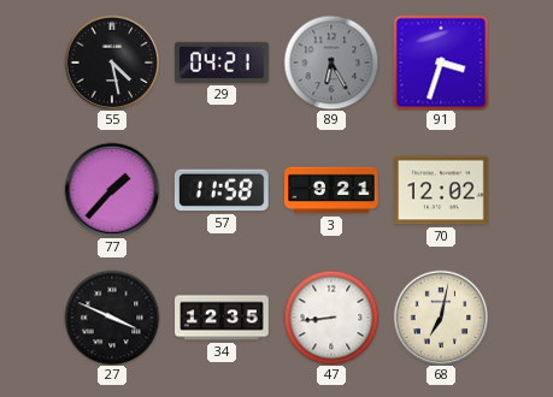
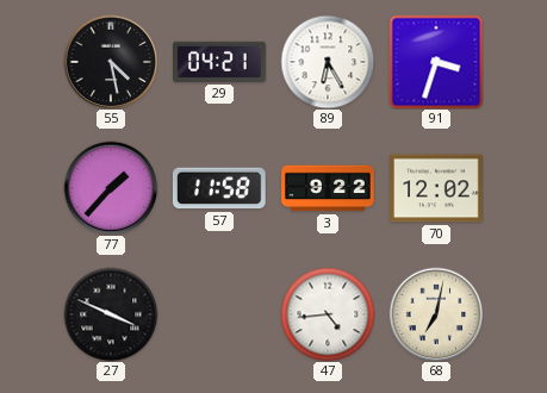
89 dial: grey -> white
3: 9:21 -> 9:22
34: 12:35 -> none
47: 8:44 -> 4:44
